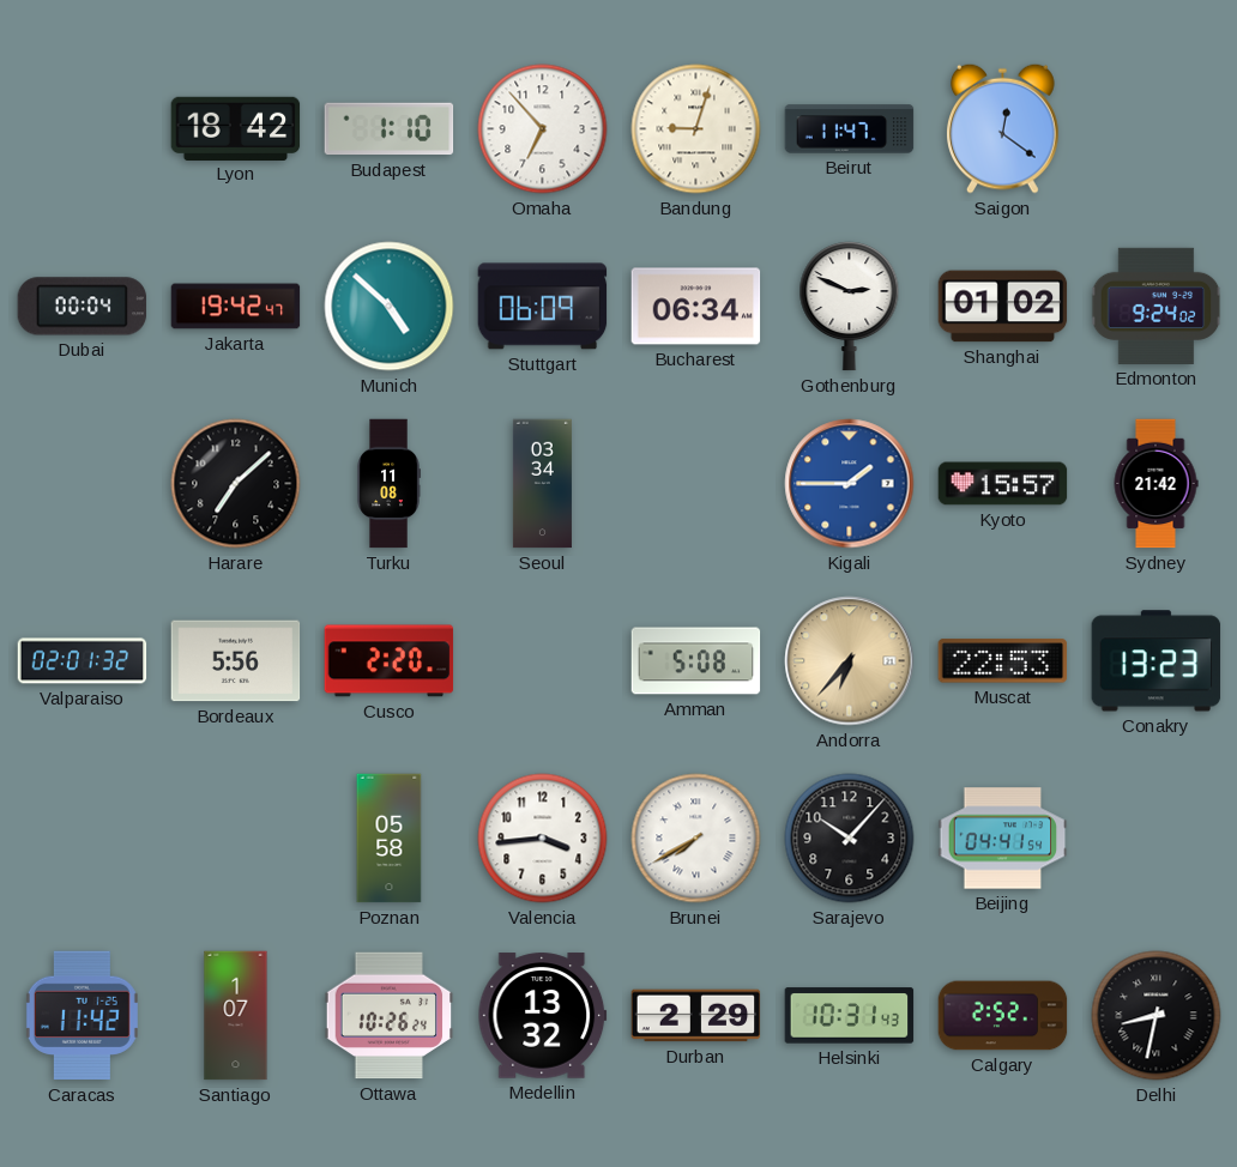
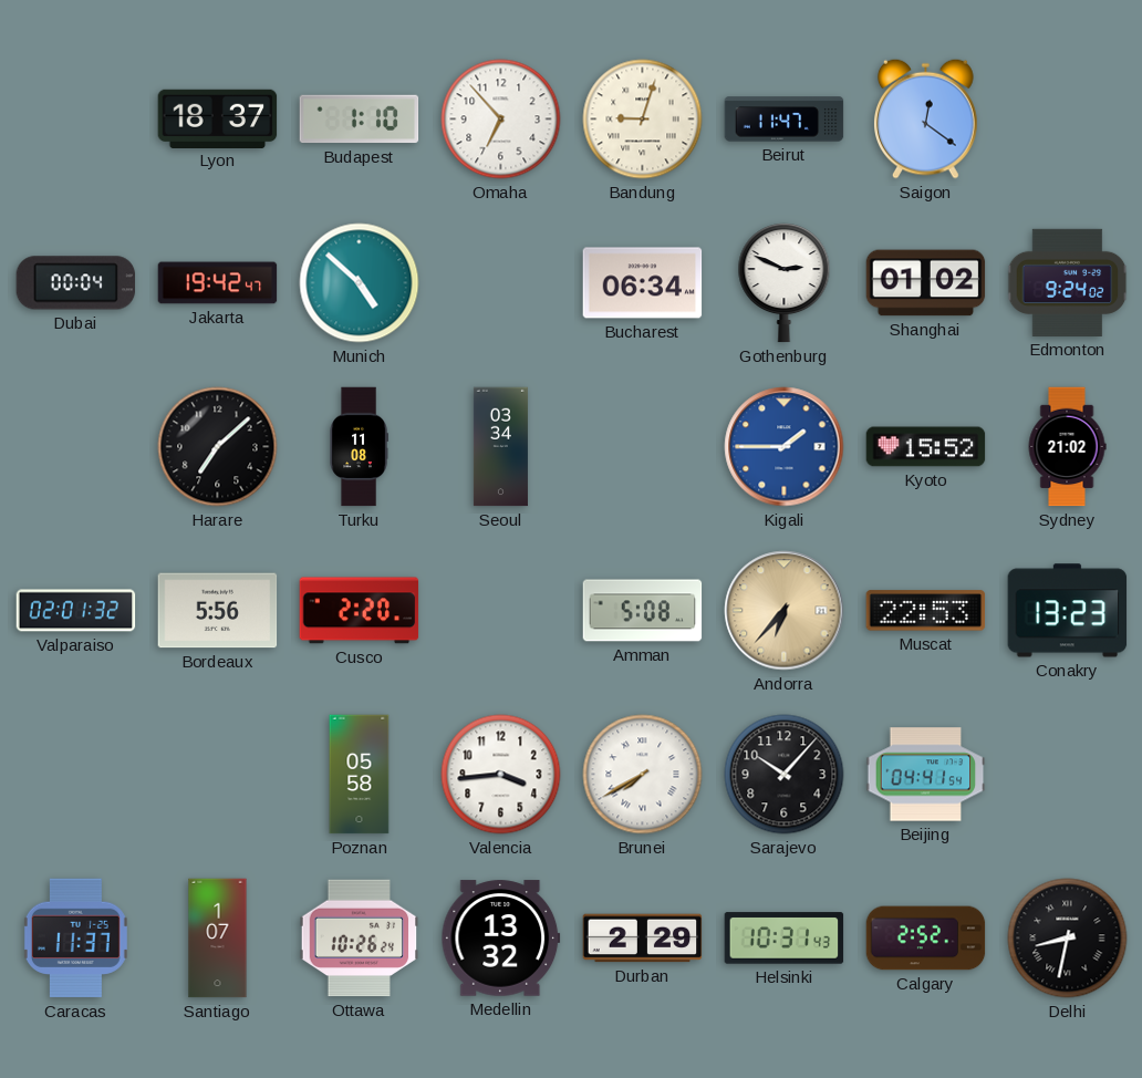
Lyon: 18:42 -> 18:37
Stuttgart: 06:09 -> none
Kyoto: 15:57 -> 15:52
Sydney: 21:42 -> 21:02
Caracas: 11:42 -> 11:37
